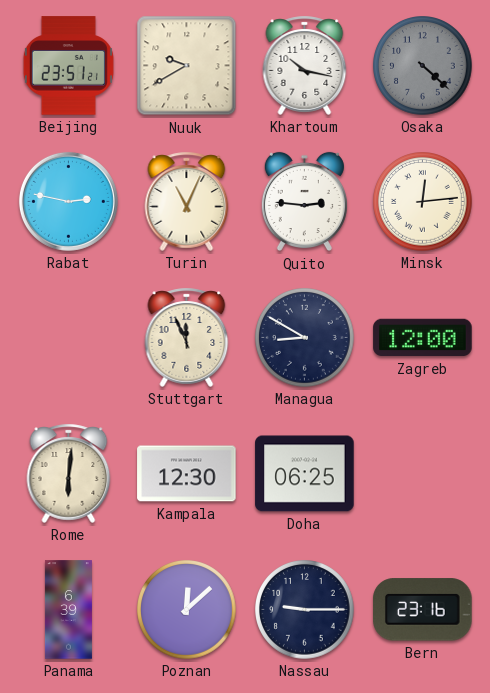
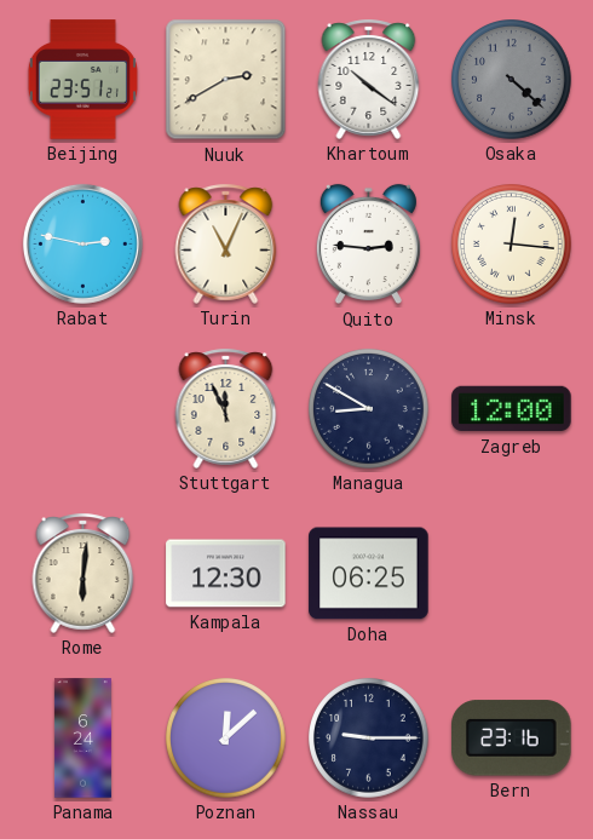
Nuuk: 9:40 -> 2:40
Khartoum: 10:17 -> 10:21
Minsk: 12:14 -> 12:16
Panama: 6:39 -> 6:24
